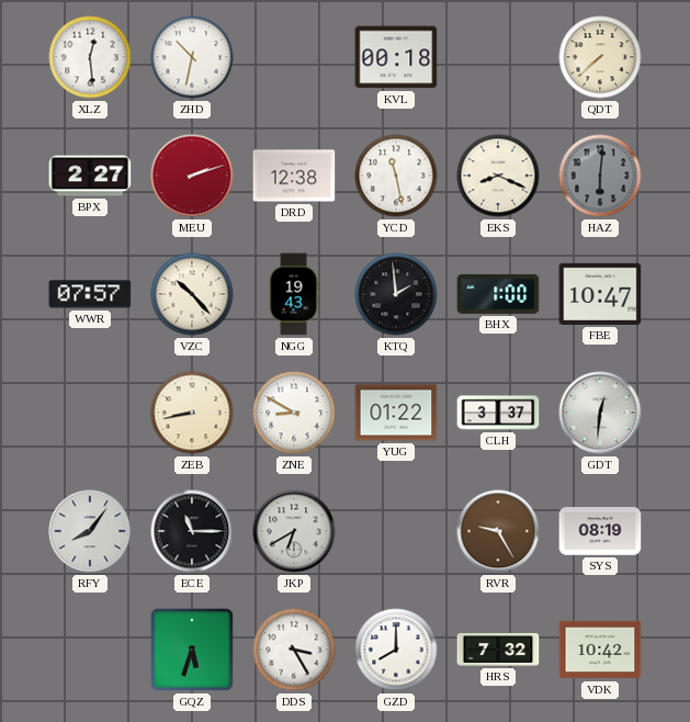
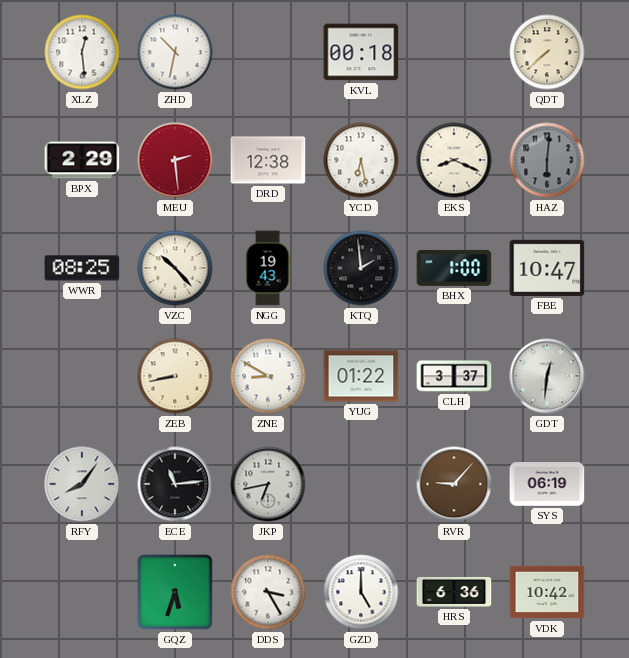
BPX: 2:27 -> 2:29
MEU: 2:12 -> 2:29
YCD: 11:28 -> 6:28
WWR: 07:57 -> 08:25
ECE: 11:15 -> 11:14
JKP: 6:40 -> 6:43
RVR: 9:25 -> 9:07
SYS: 08:19 -> 06:19
GZD: 8:00 -> 5:00
HRS: 7:32 -> 6:36
